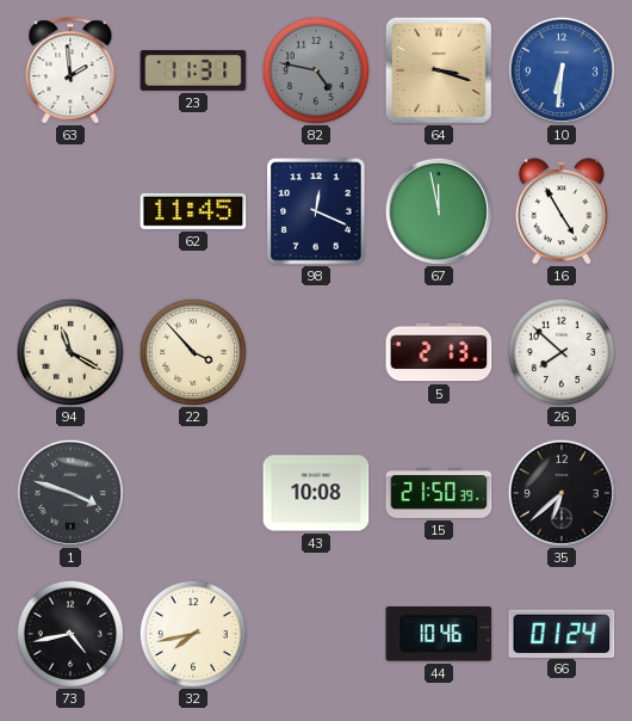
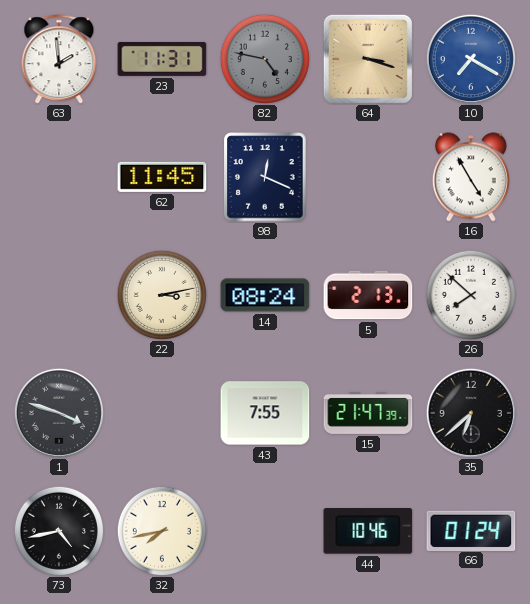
10: 6:31 -> 7:20
67: 11:58 -> none
94: 11:20 -> none
22: 3:53 -> 3:13
14: none -> 08:24
43: 10:08 -> 7:55
15: 21:50 -> 21:47
